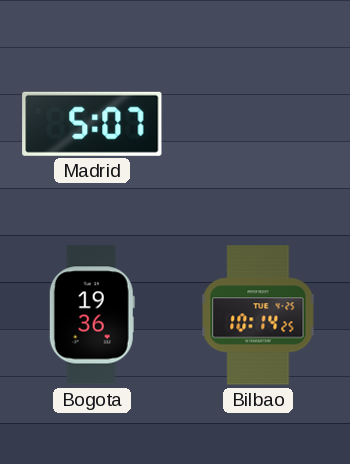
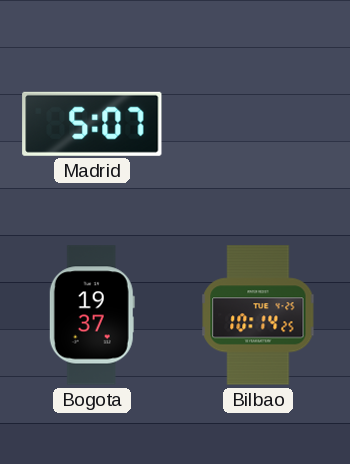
Bogota: 19:36 -> 19:37
